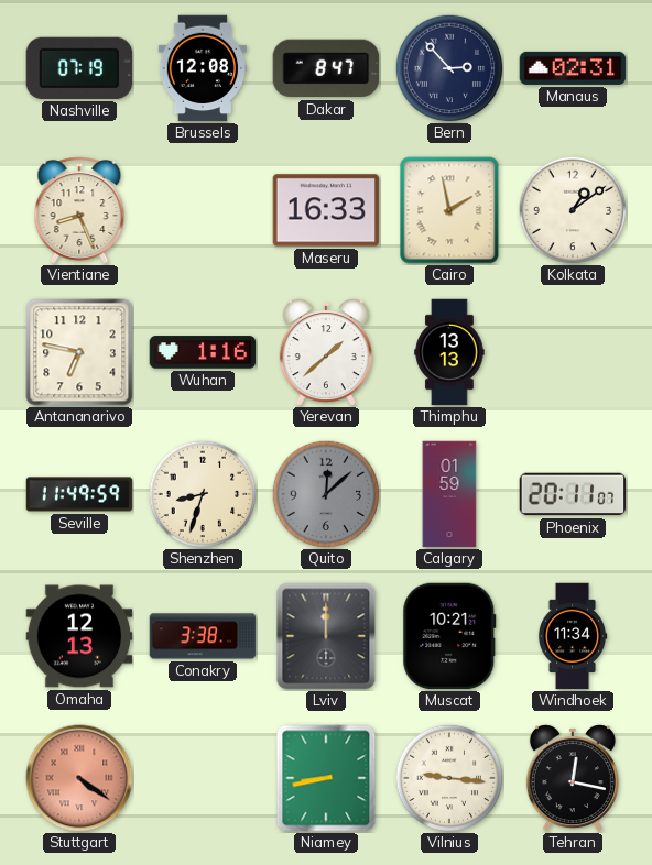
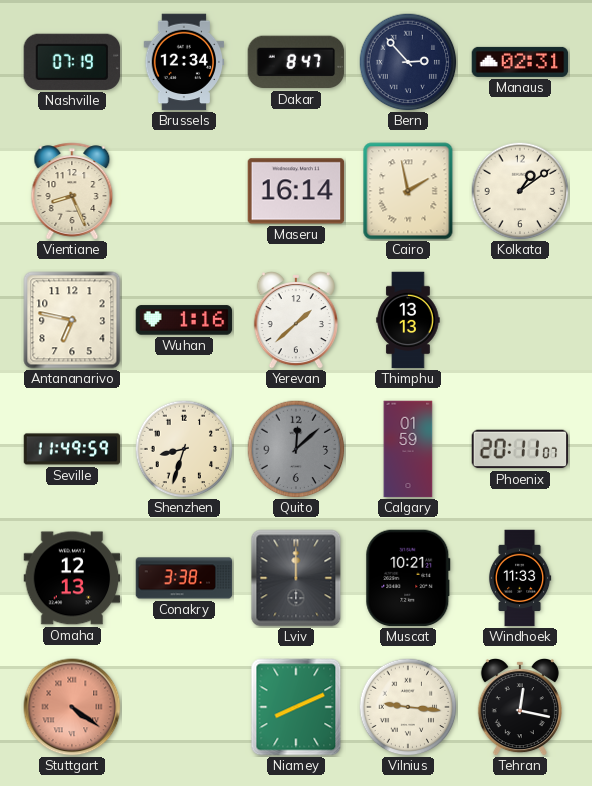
Brussels: 12:08 -> 12:34
Maseru: 16:33 -> 16:14
Windhoek: 11:34 -> 11:33
Niamey: 8:43 -> 8:11
